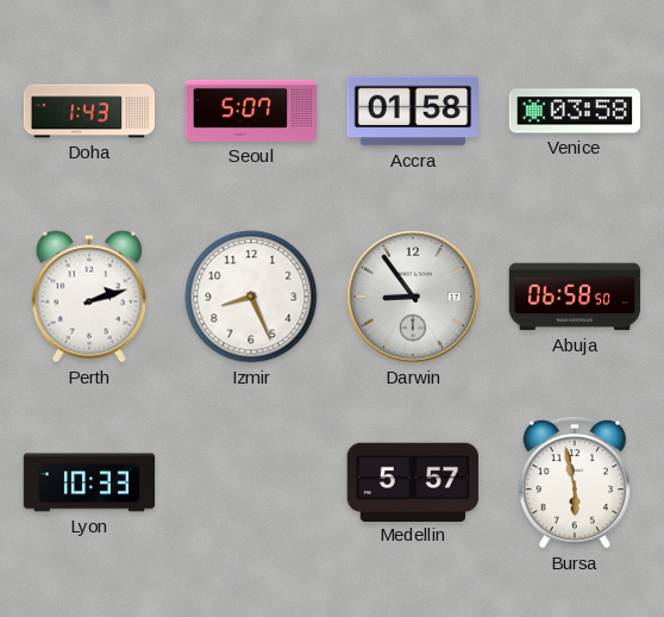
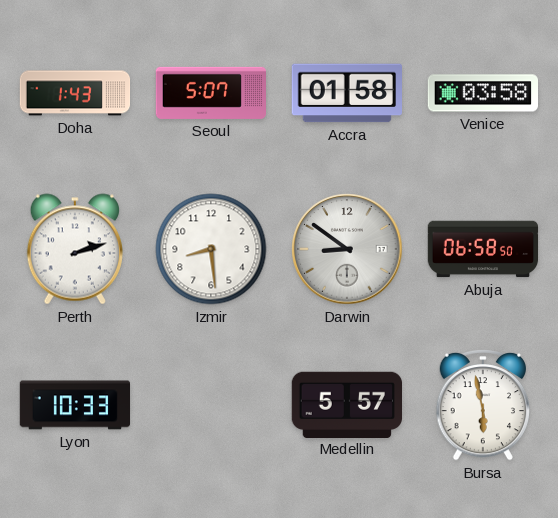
Izmir: 8:26 -> 8:29
Darwin: 8:54 -> 8:51
